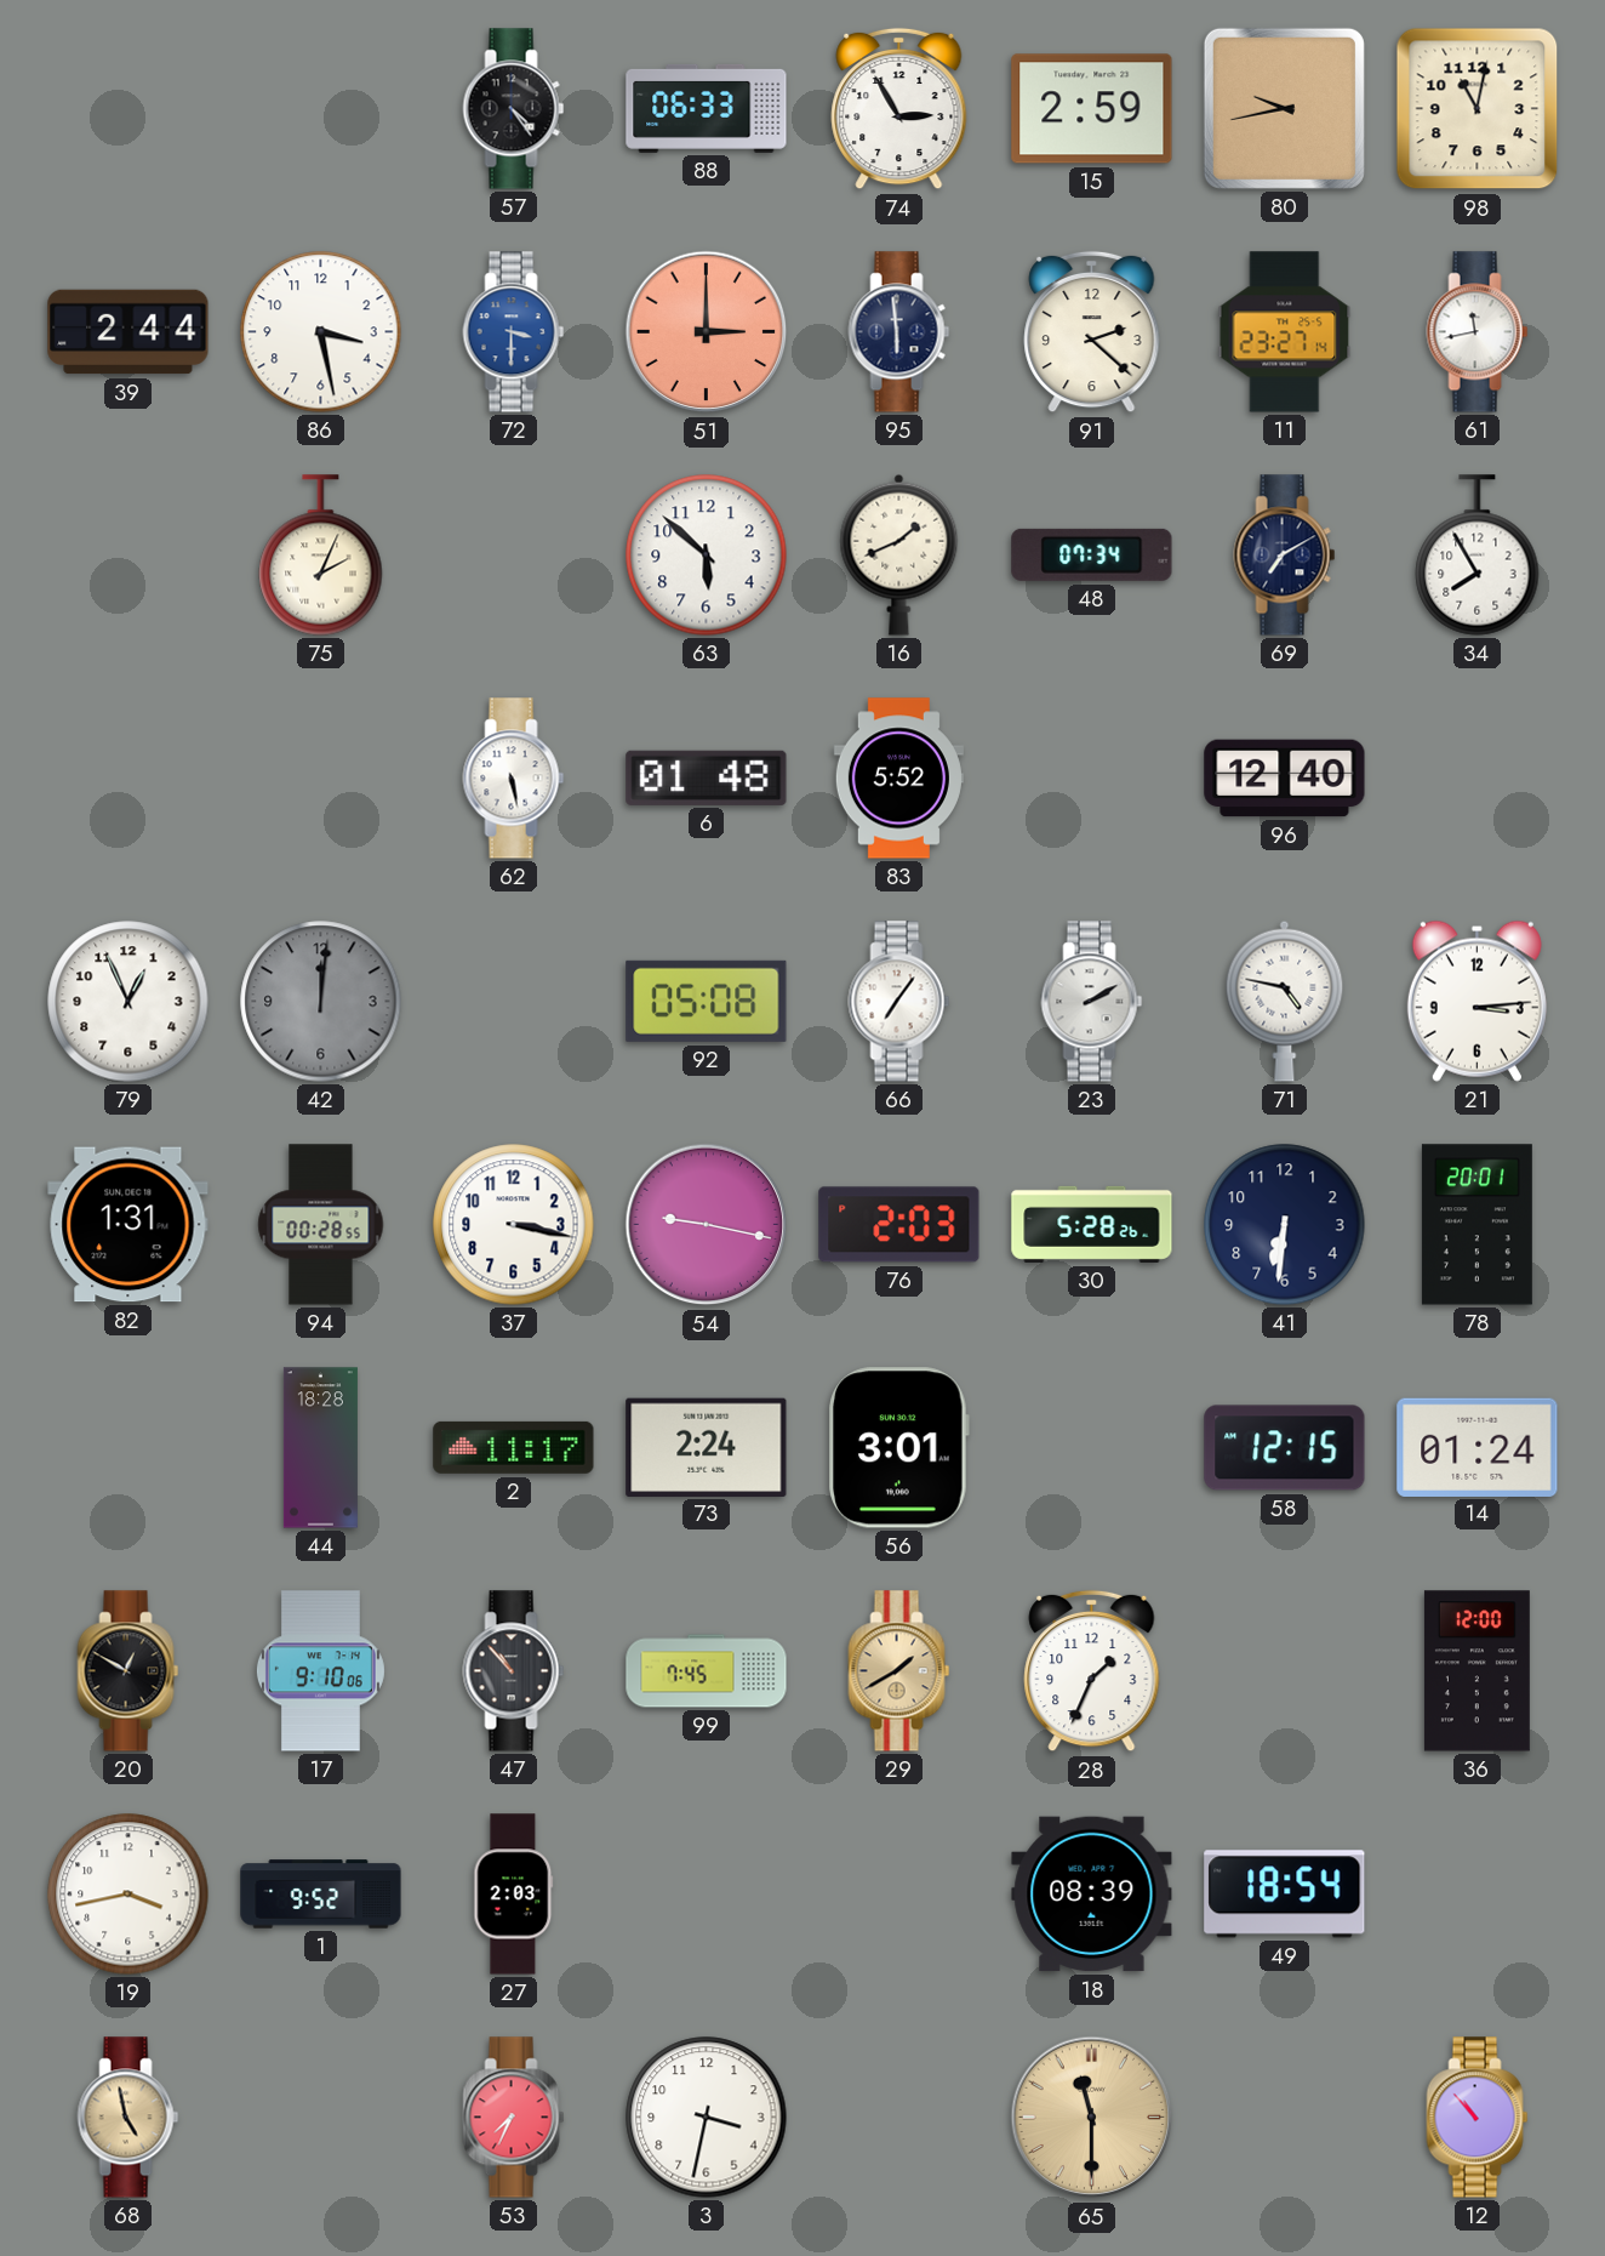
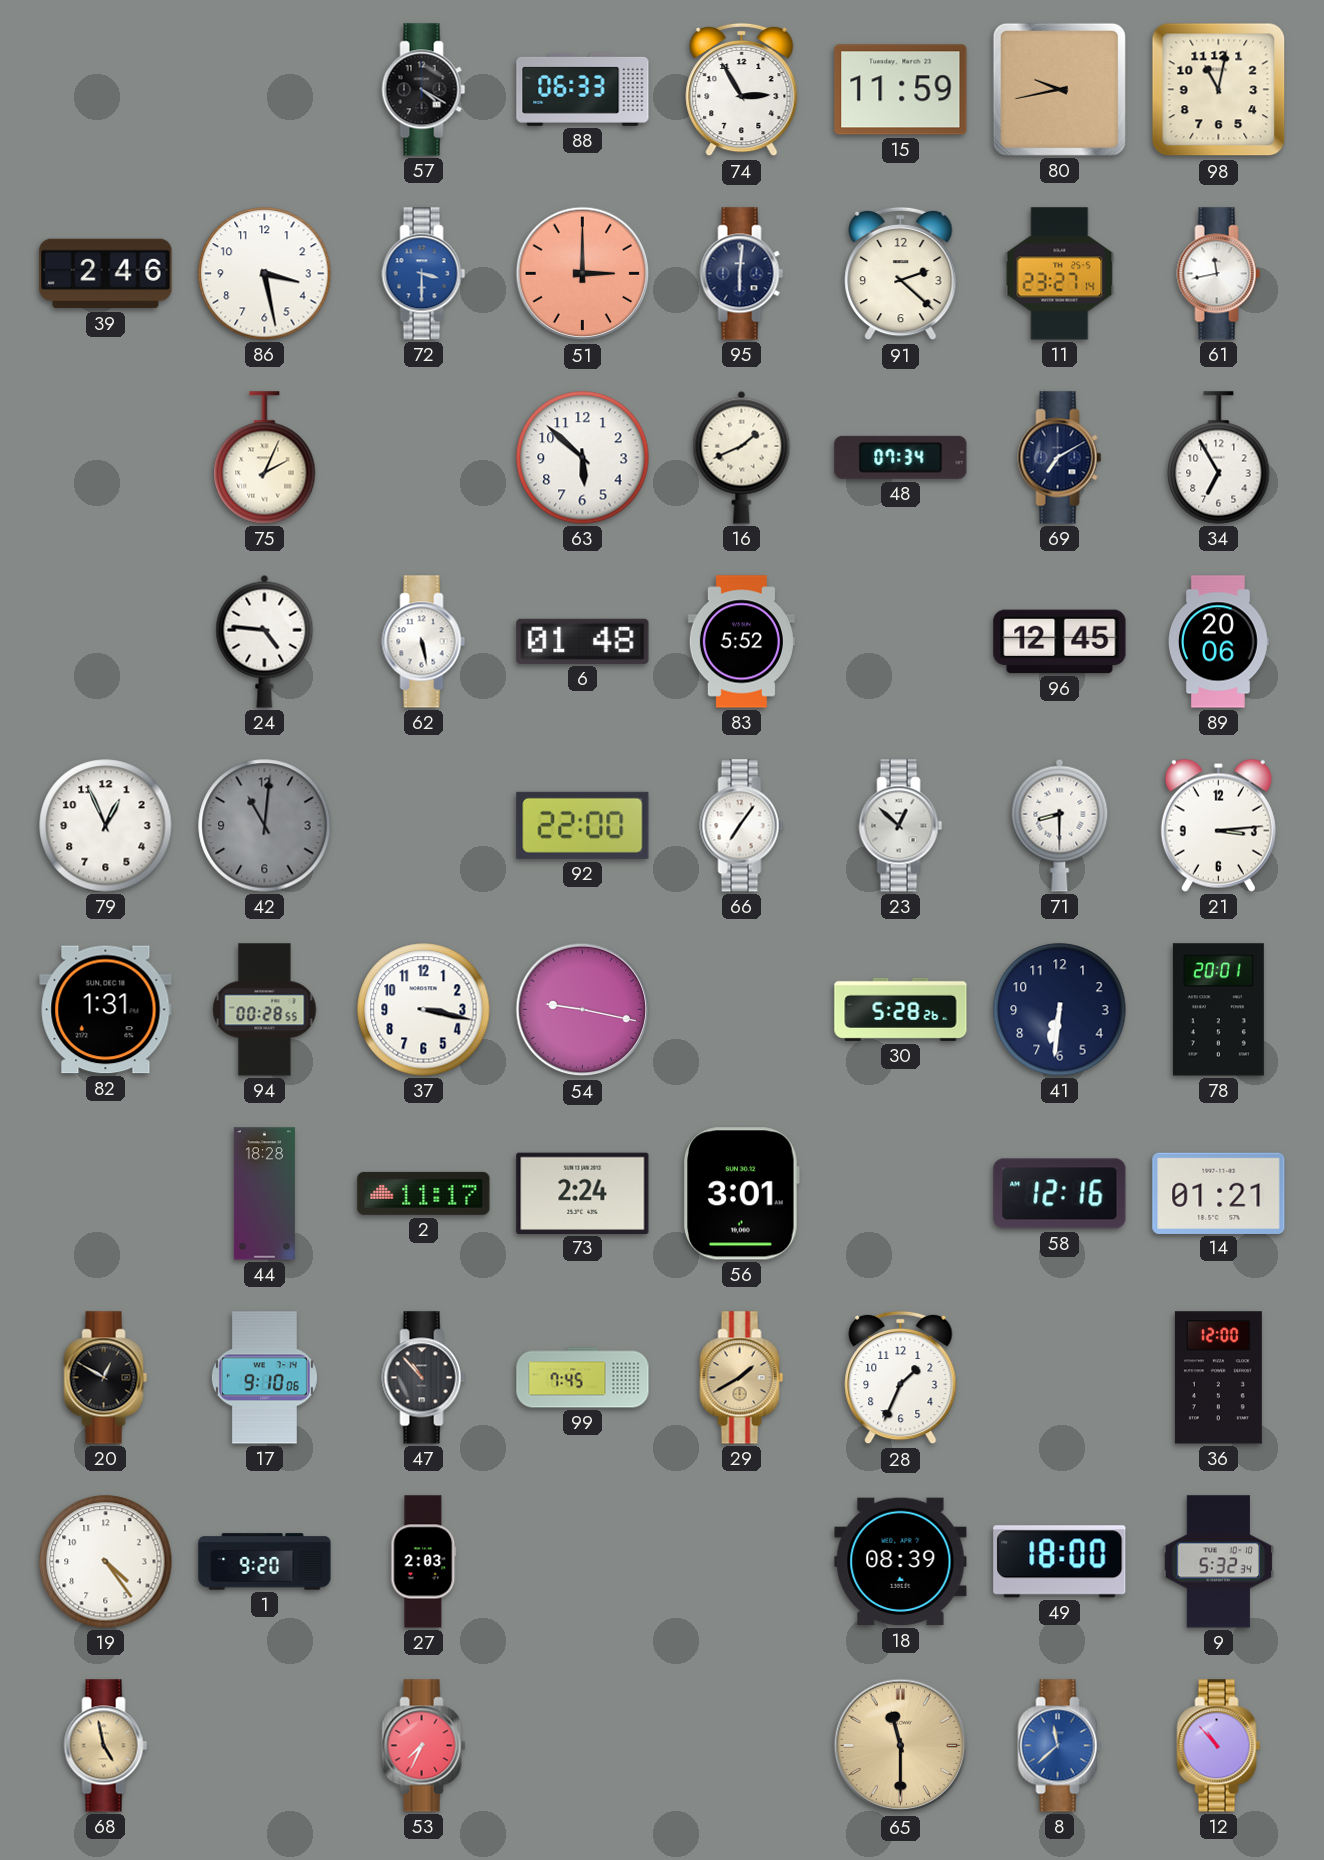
57: 4:24 -> 4:20
15: 2:59 -> 11:59
39: 2:44 -> 2:46
95: 5:59 -> 6:01
34: 7:55 -> 6:55
24: none -> 4:46
96: 12:40 -> 12:45
89: none -> 20:06
42: 12:01 -> 11:01
92: 05:08 -> 22:00
23: 2:10 -> 12:52
71: 4:47 -> 8:30
76: 2:03 -> none
58: 12:15 -> 12:16
14: 01:24 -> 01:21
19: 3:43 -> 4:24
1: 9:52 -> 9:20
49: 18:54 -> 18:00
9: none -> 5:32
3: 3:32 -> none
8: none -> 11:38
